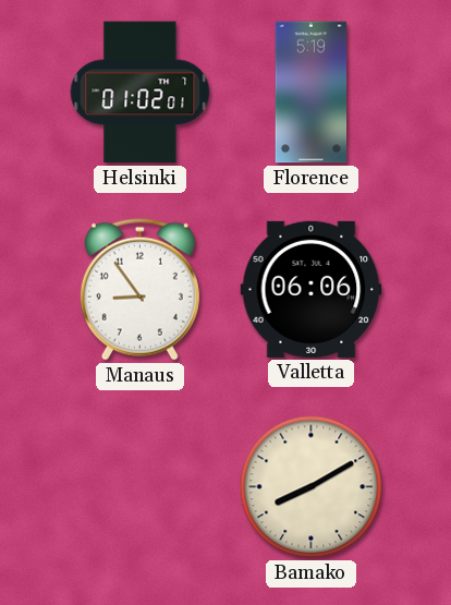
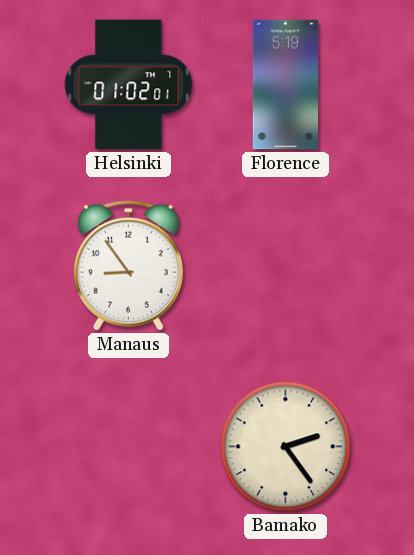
Valletta: 06:06 -> none
Bamako: 8:10 -> 2:24
